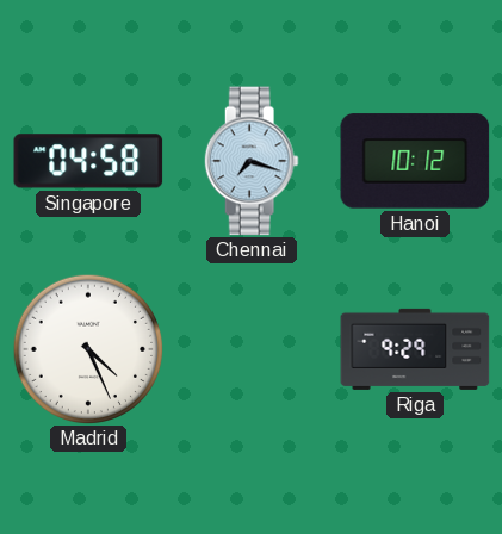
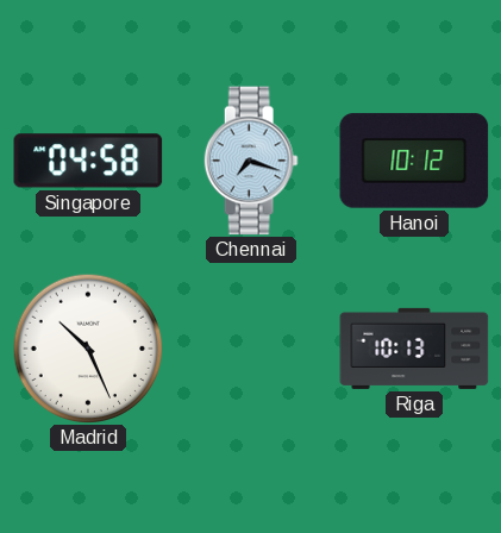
Madrid: 4:26 -> 10:26
Riga: 9:29 -> 10:13
